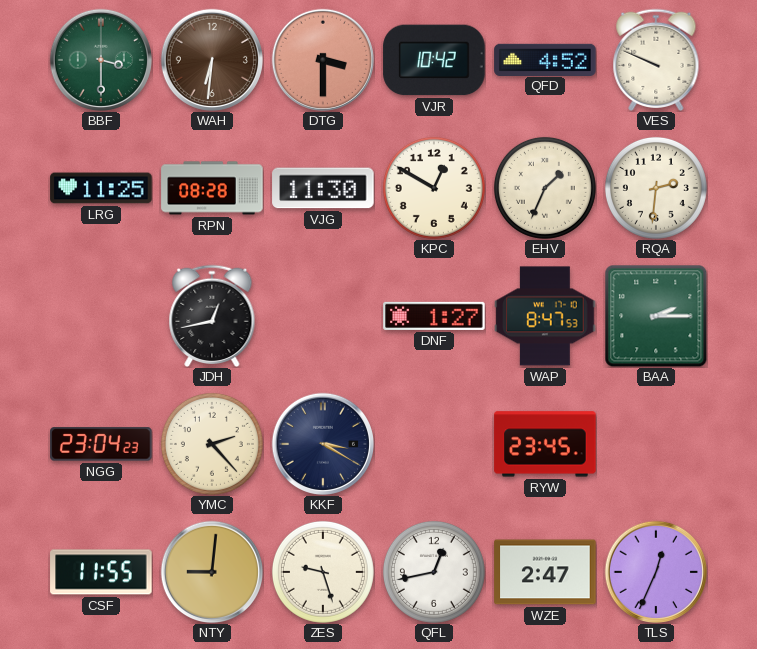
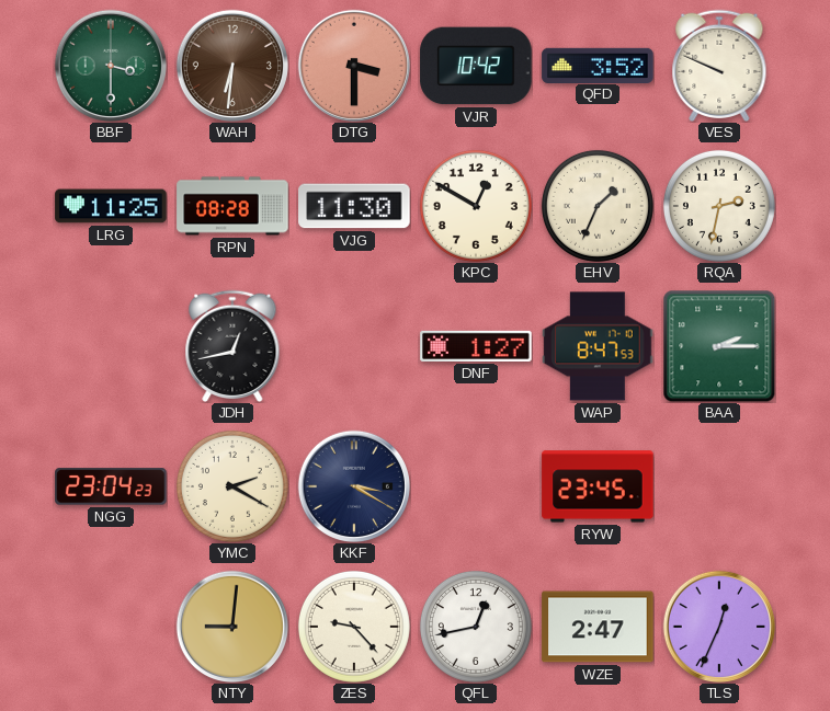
QFD: 4:52 -> 3:52
RQA: 2:31 -> 2:32
YMC: 2:23 -> 2:20
CSF: 11:55 -> none
ZES: 9:27 -> 9:23
